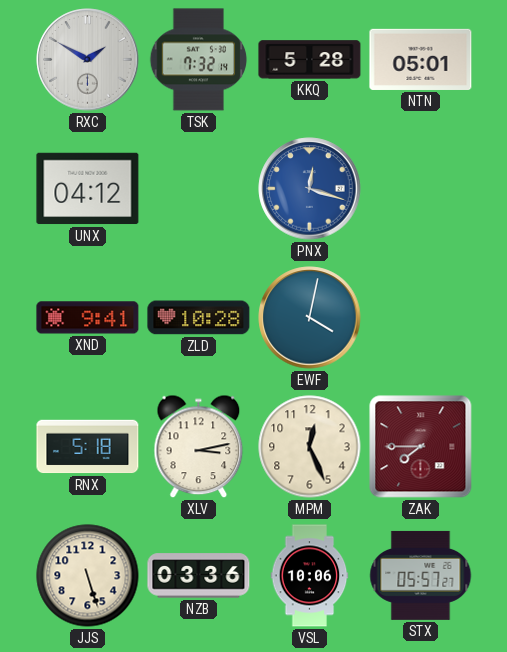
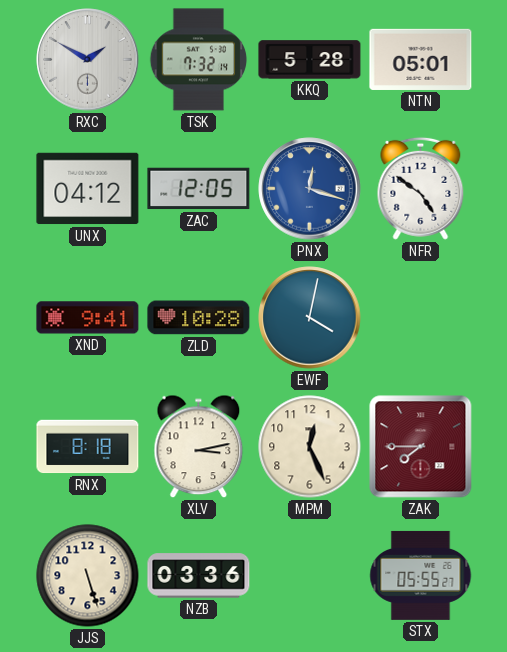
ZAC: none -> 12:05
NFR: none -> 4:51
RNX: 5:18 -> 8:18
VSL: 10:06 -> none
STX: 05:57 -> 05:55
